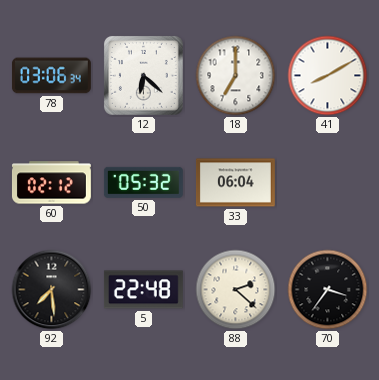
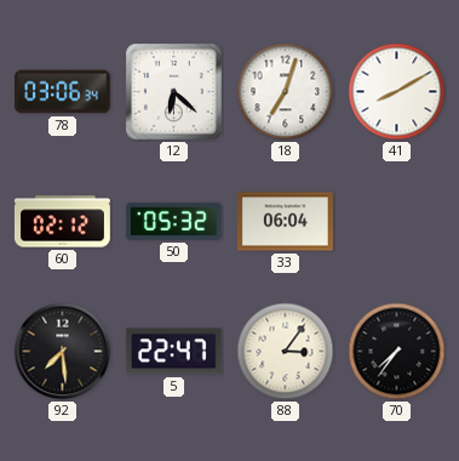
18: 7:00 -> 7:03
5: 22:48 -> 22:47
88: 2:22 -> 3:06
70: 3:36 -> 7:36
